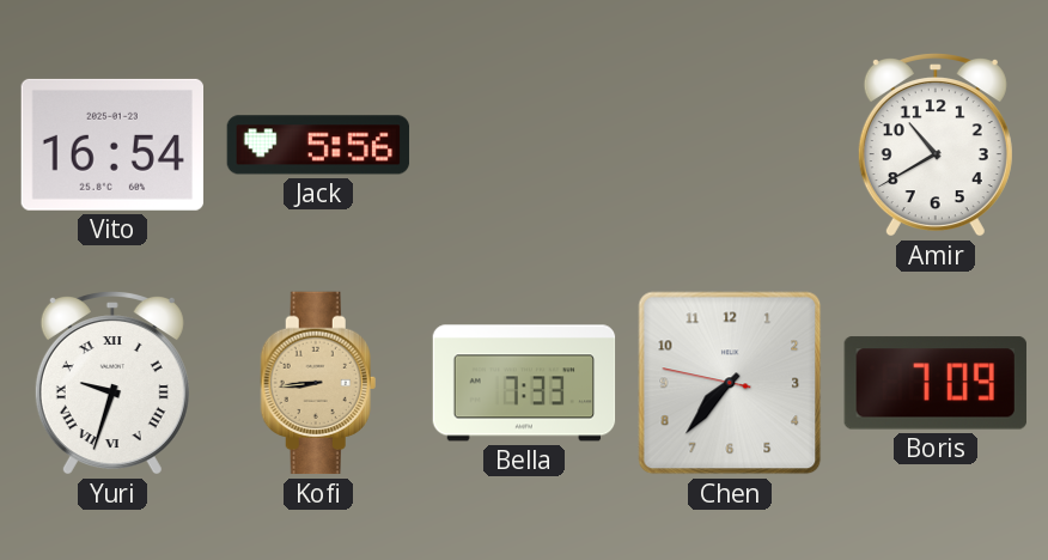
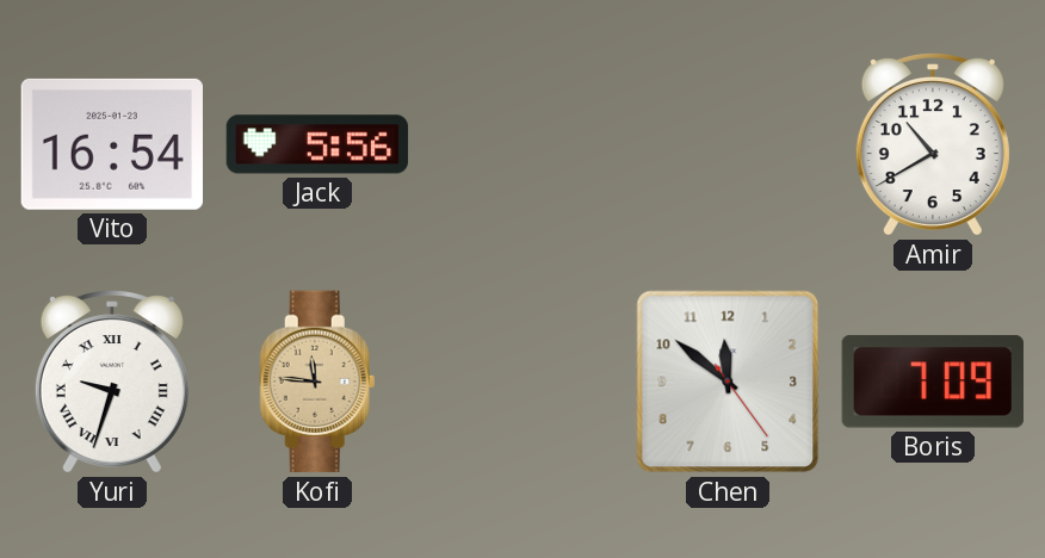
Kofi: 8:44 -> 11:46
Bella: 7:33 -> none
Chen: 7:36 -> 11:51
